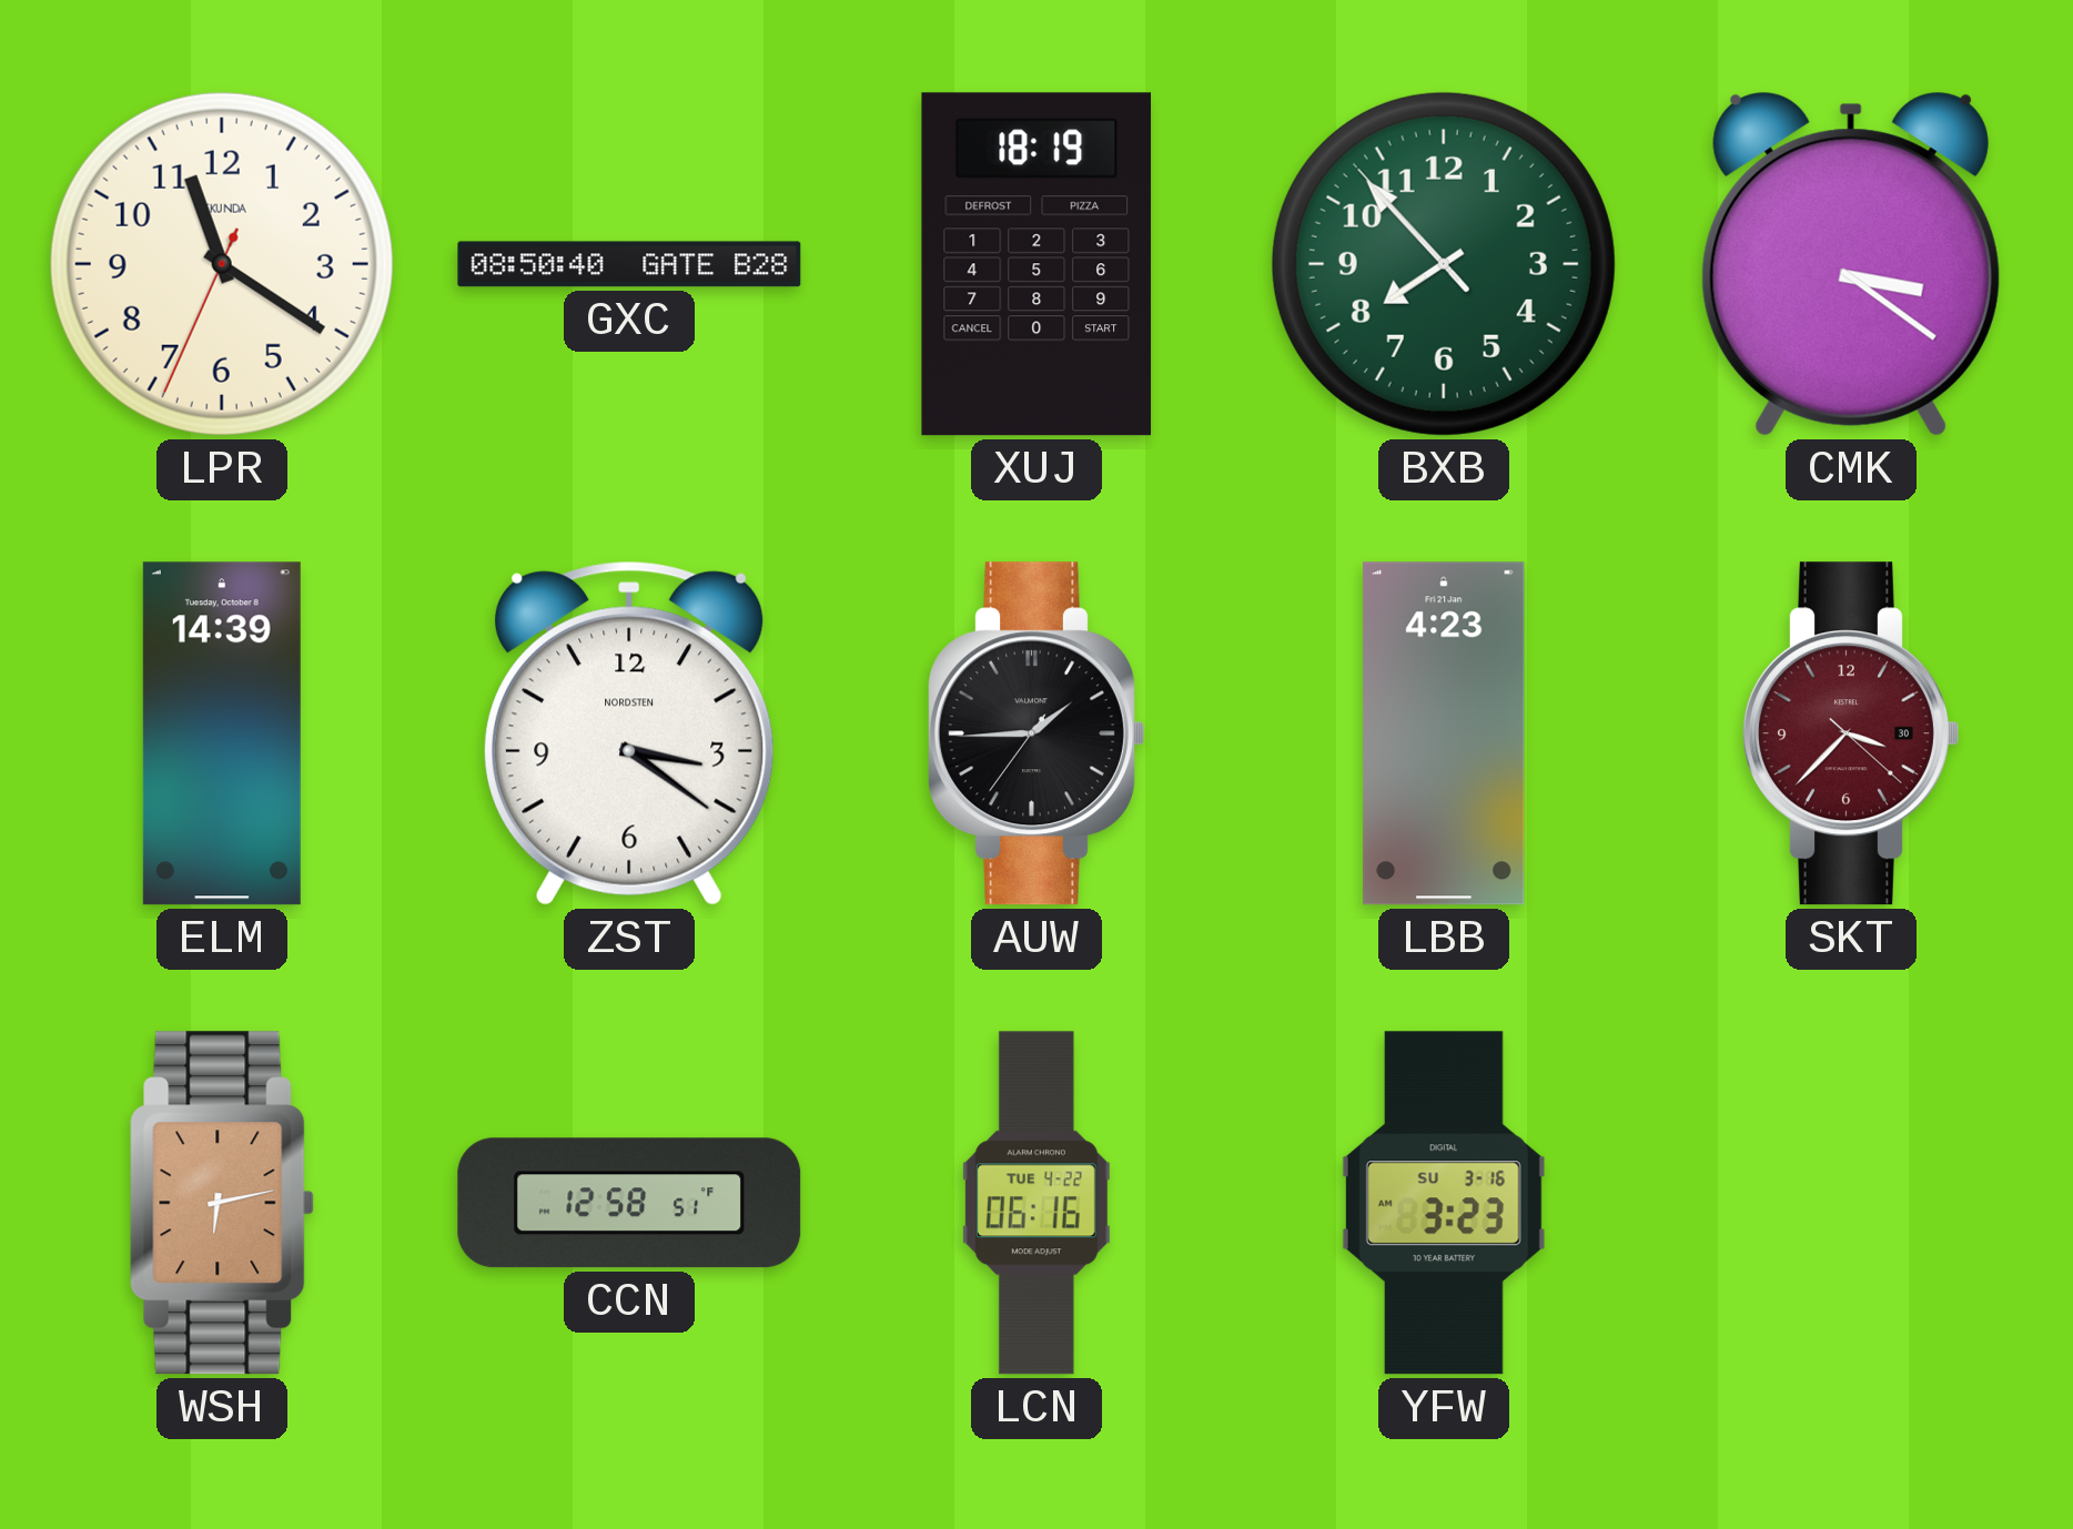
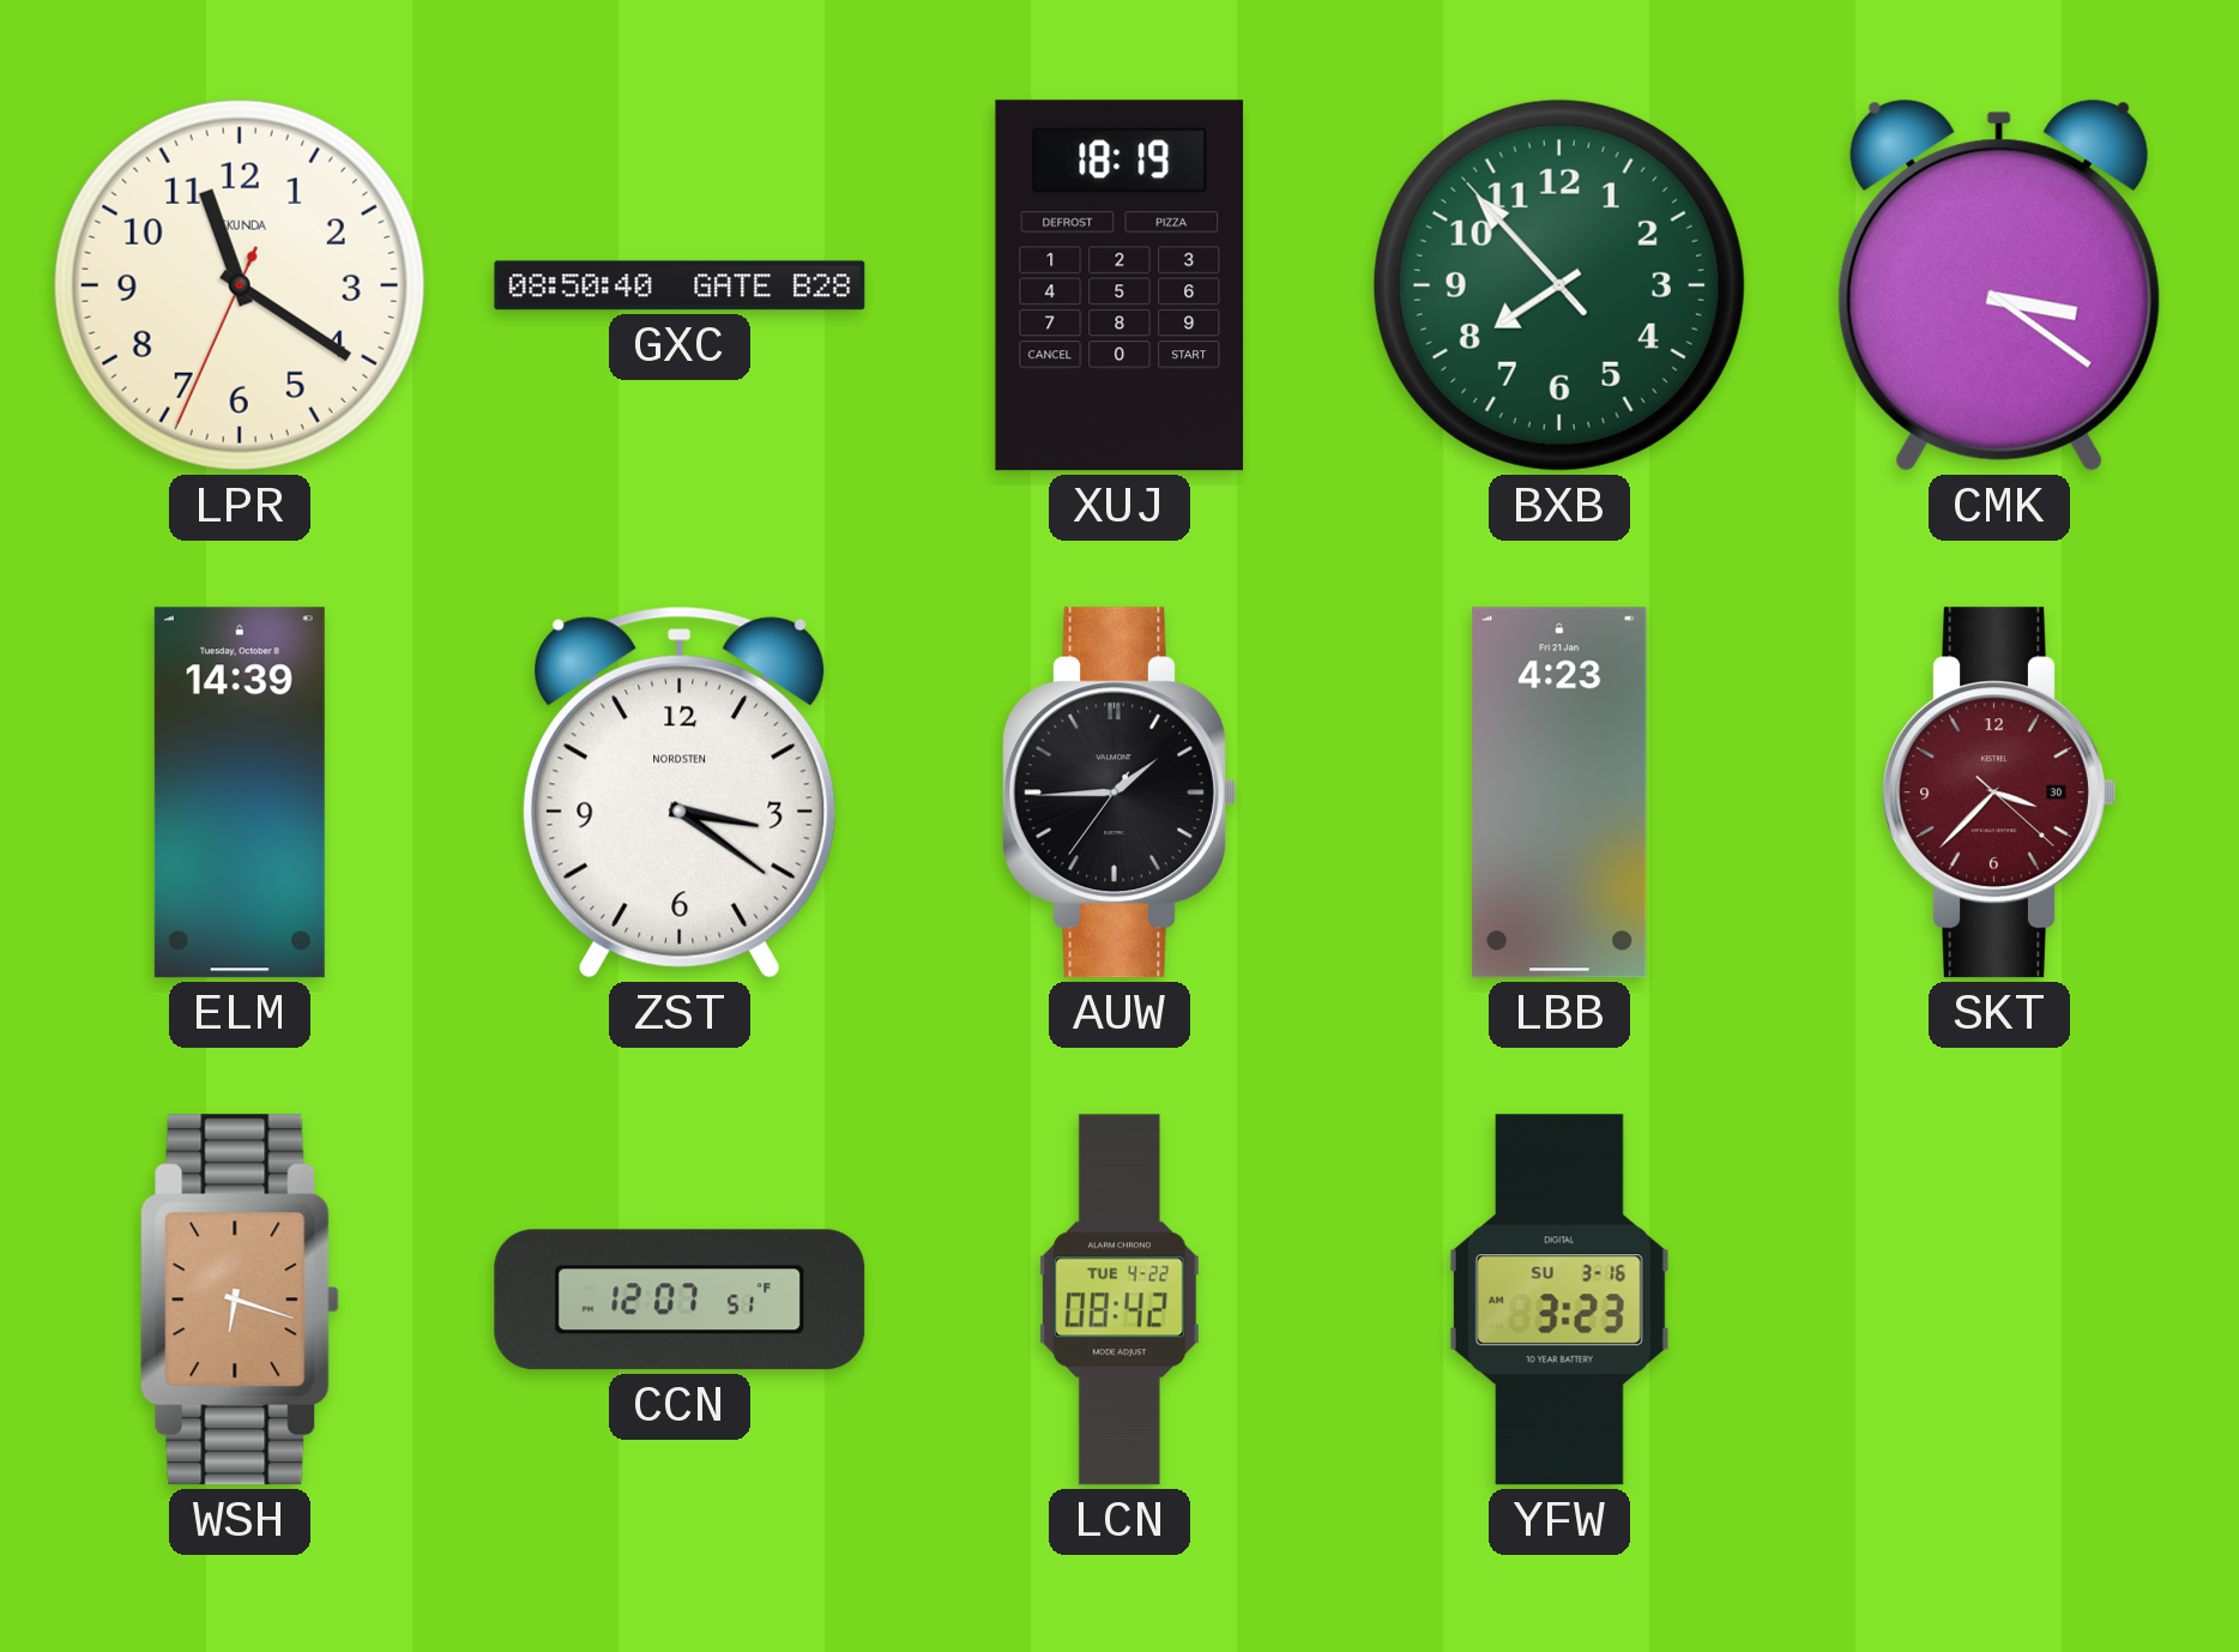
WSH: 6:13 -> 6:18
CCN: 12:58 -> 12:07
LCN: 06:16 -> 08:42
